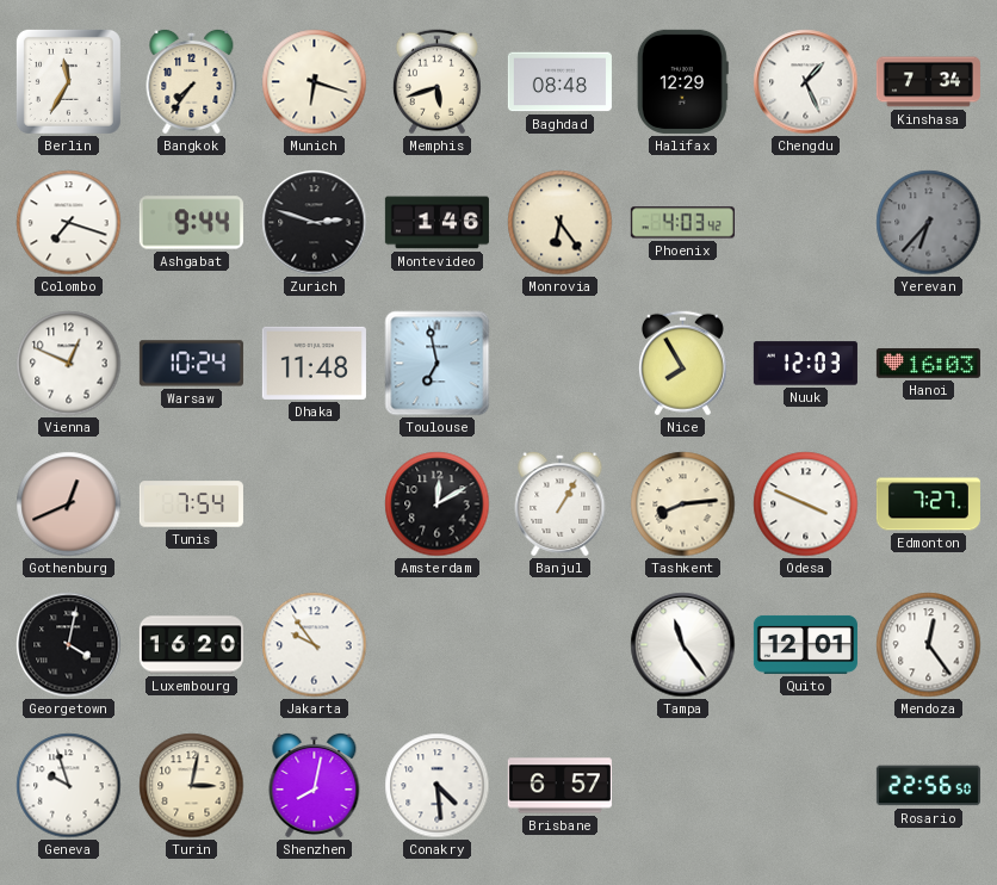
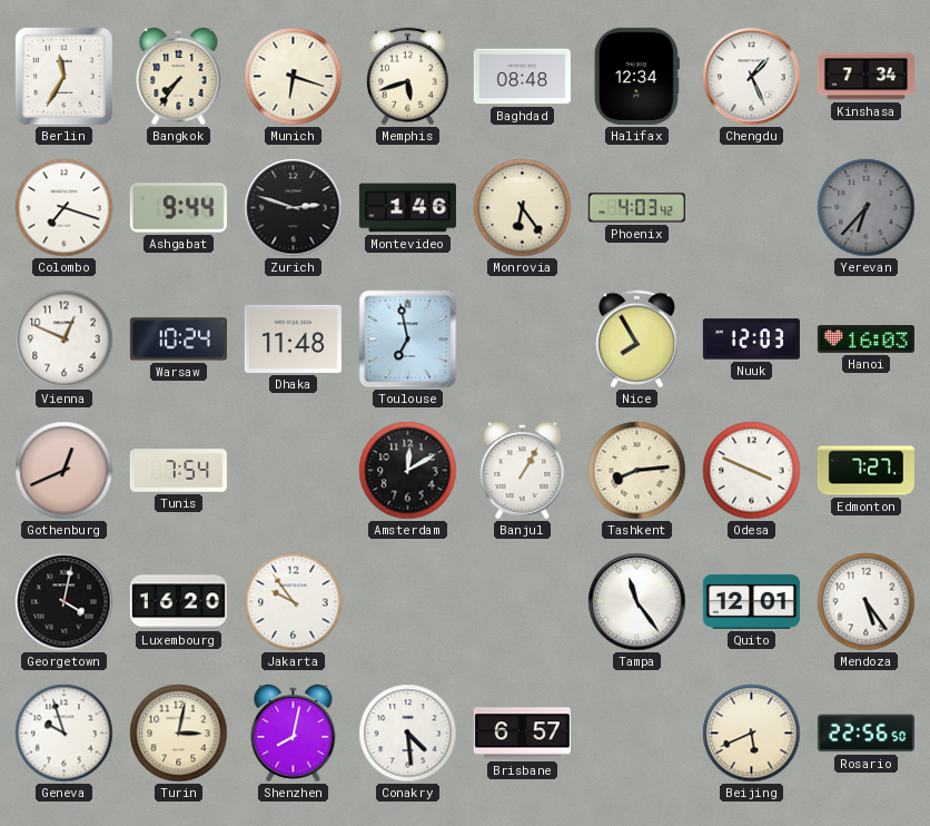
Halifax: 12:29 -> 12:34
Mendoza: 12:24 -> 5:24
Beijing: none -> 5:41
